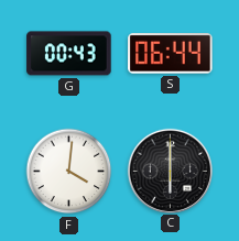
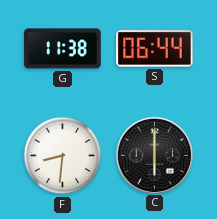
G: 00:43 -> 11:38
F: 4:01 -> 8:31
